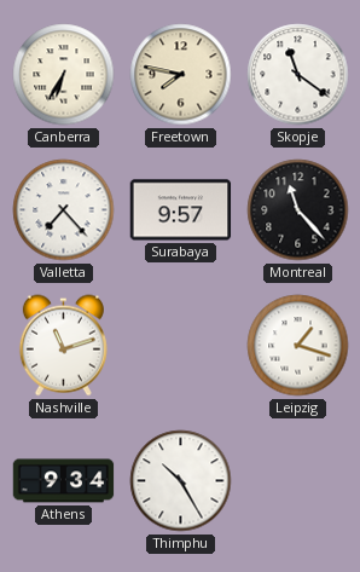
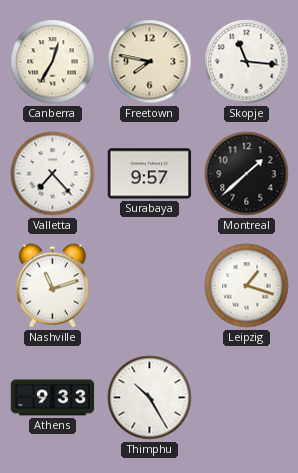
Canberra: 6:35 -> 12:35
Skopje: 11:21 -> 11:16
Montreal: 11:23 -> 1:38
Athens: 9:34 -> 9:33
